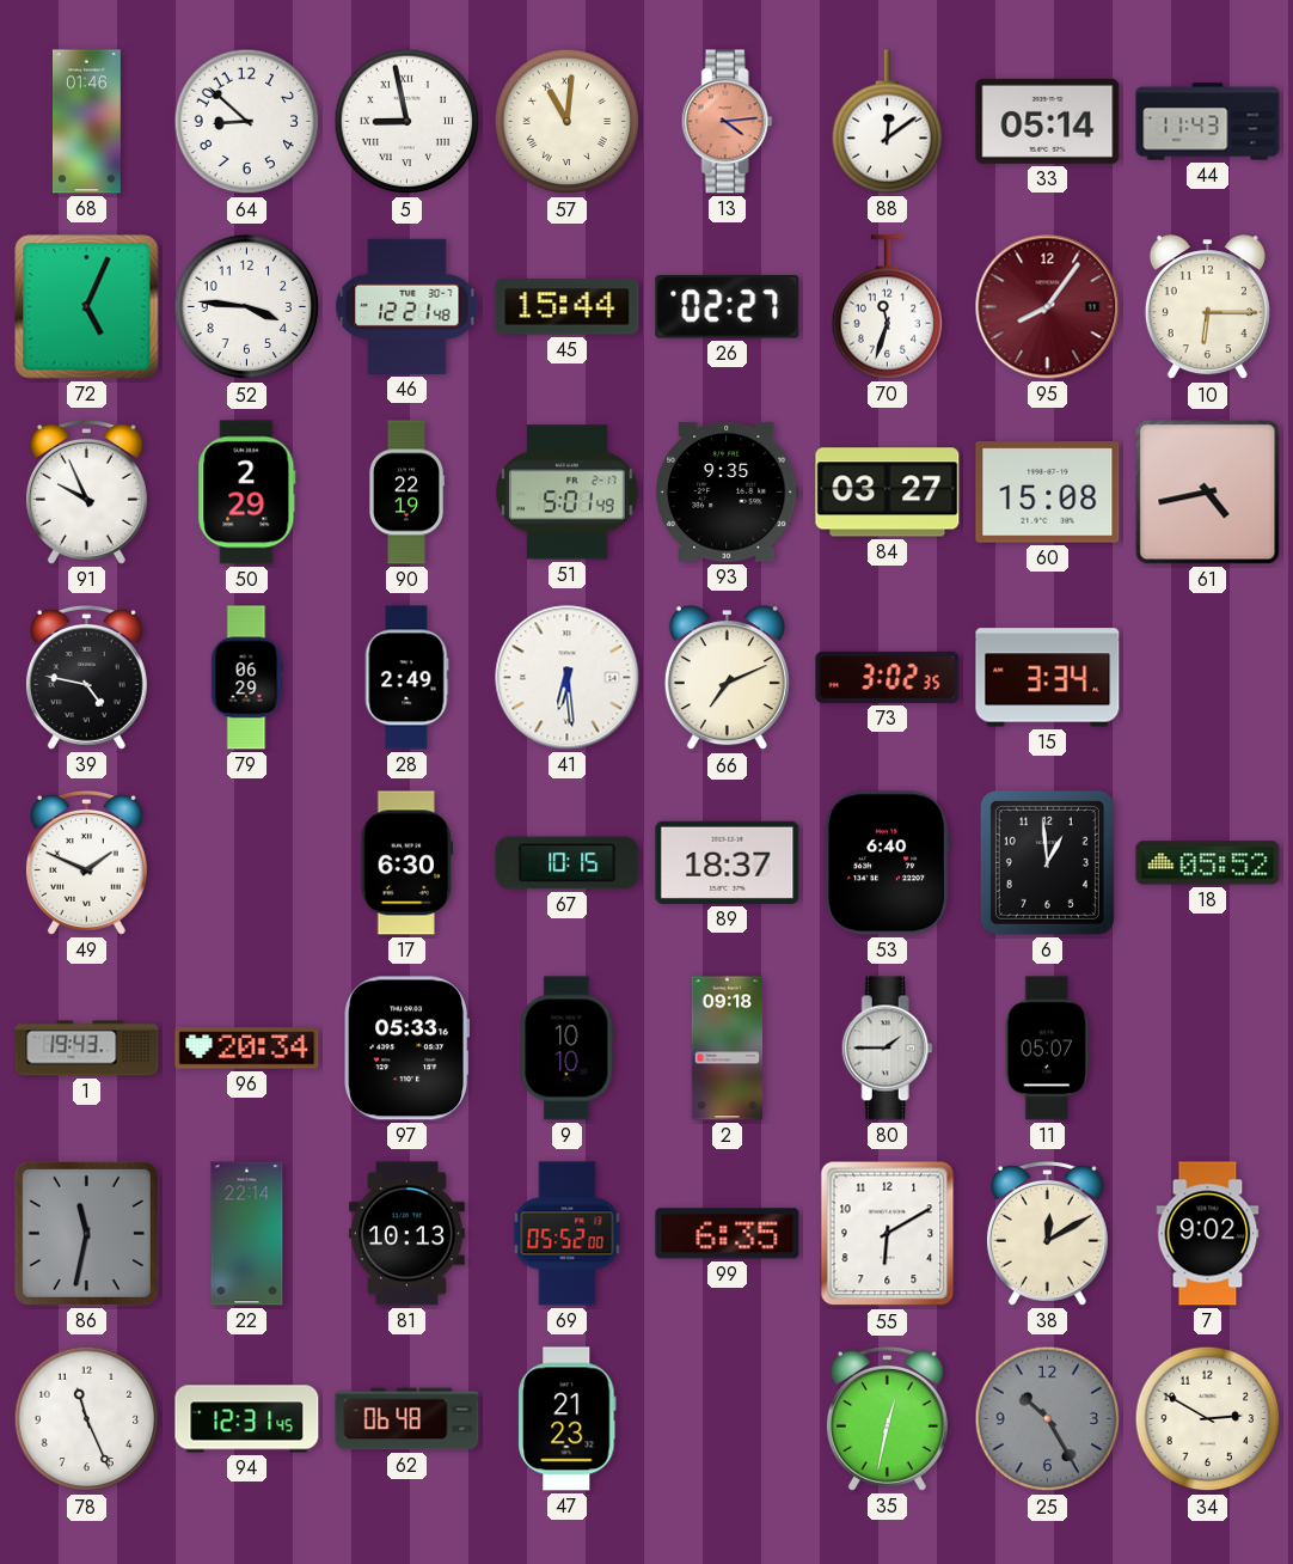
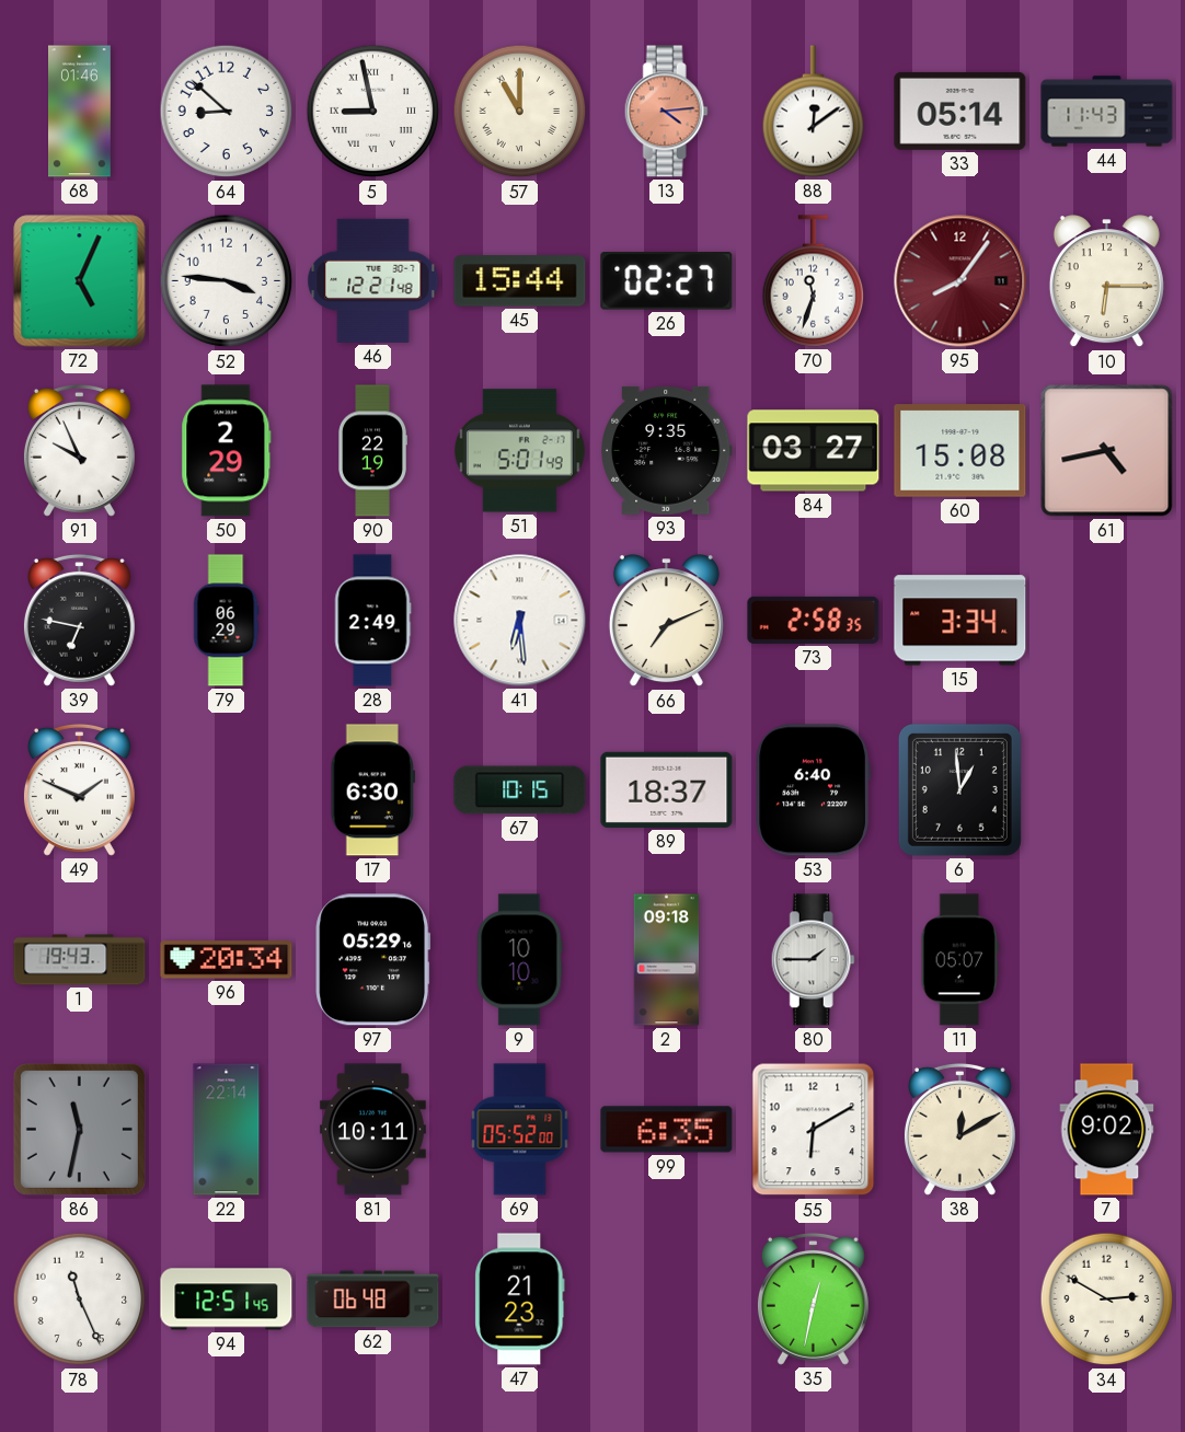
57: 11:01 -> 11:00
39: 4:47 -> 6:47
73: 3:02 -> 2:58
18: 05:52 -> none
97: 05:33 -> 05:29
81: 10:13 -> 10:11
94: 12:31 -> 12:51
25: 10:25 -> none
